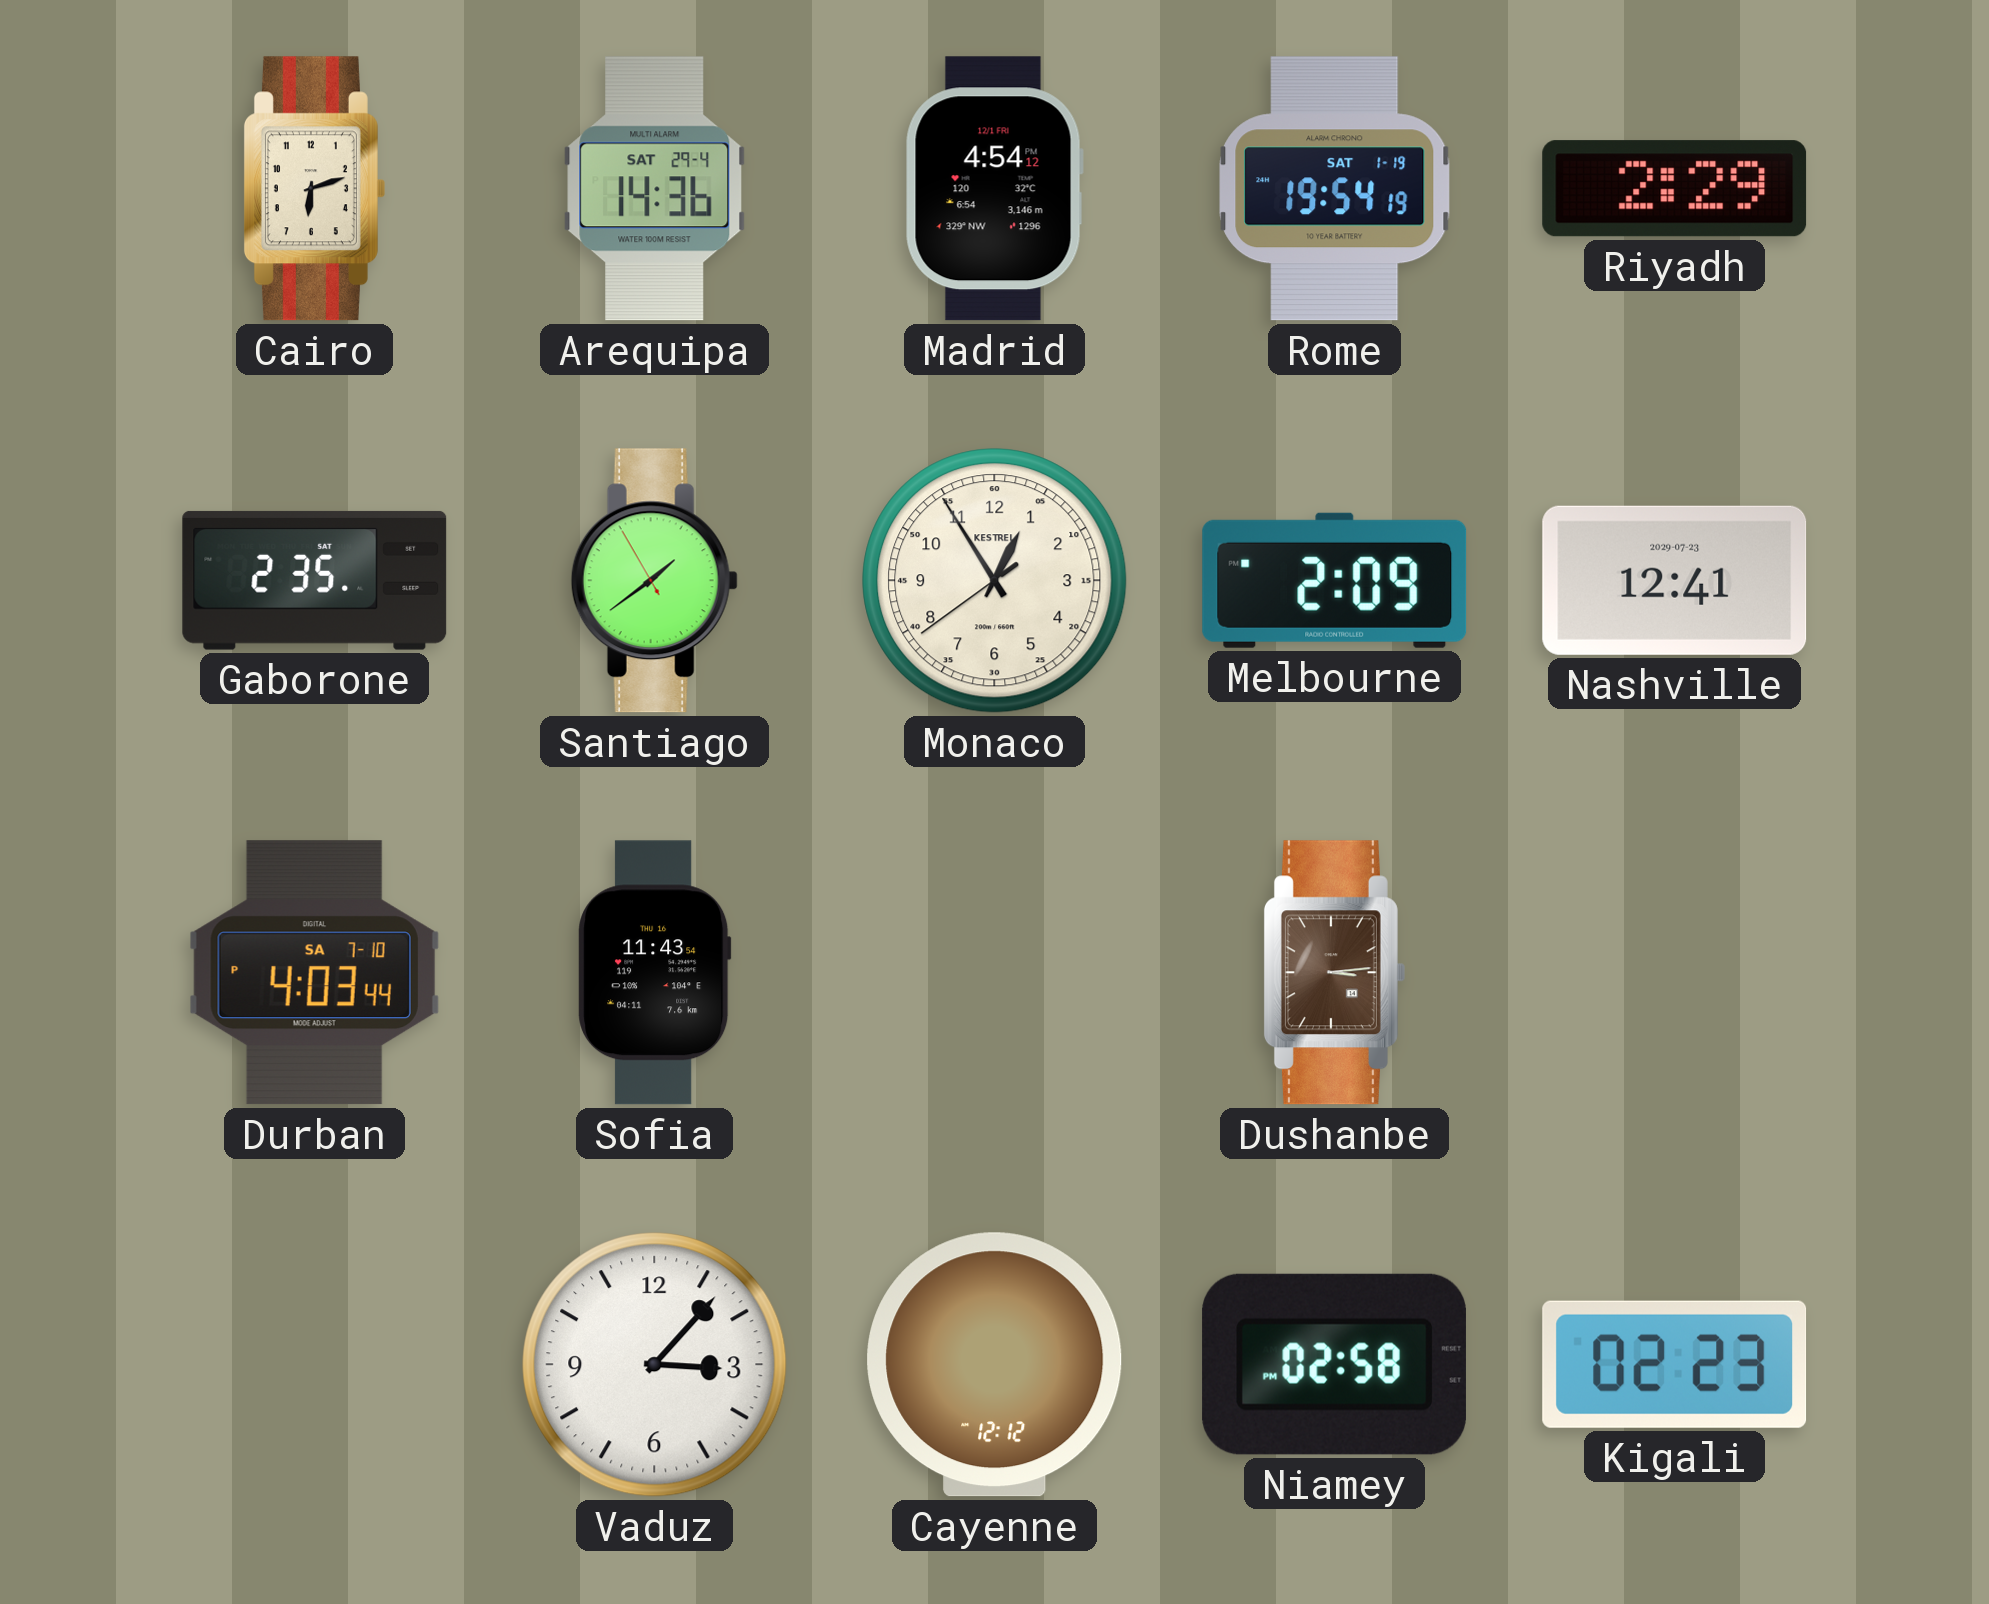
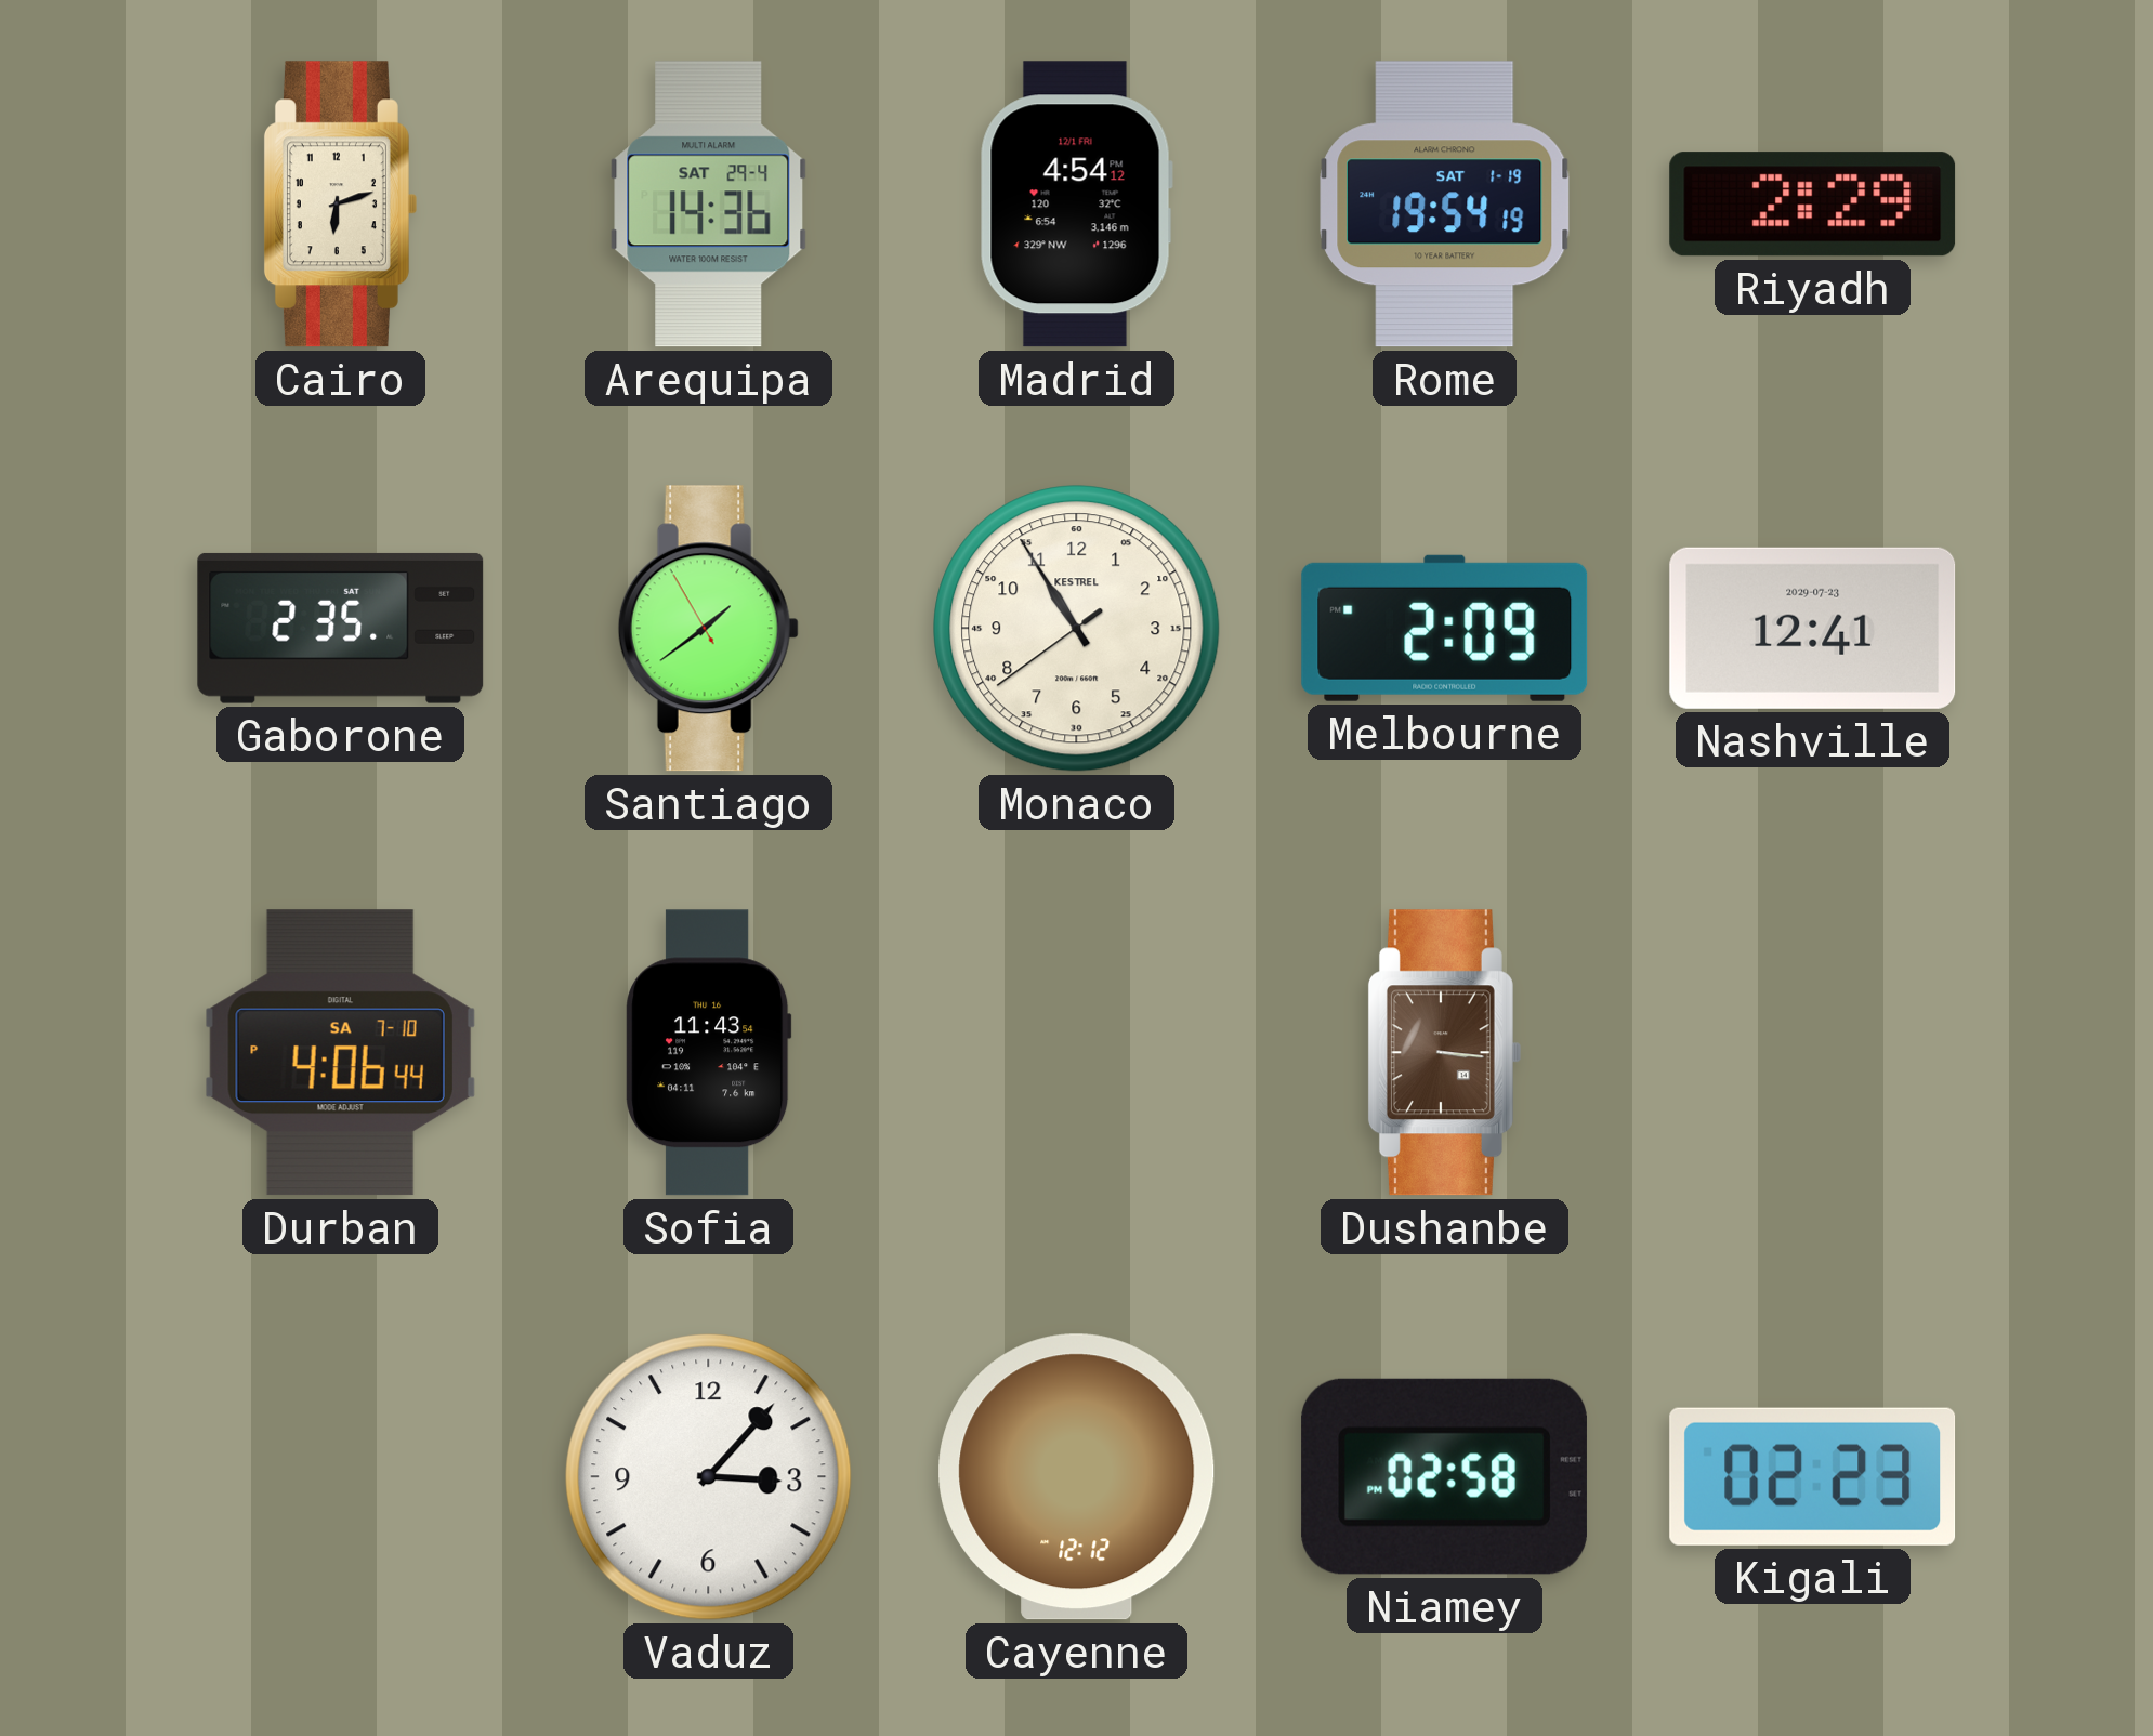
Monaco: 12:54 -> 10:54
Durban: 4:03 -> 4:06
Dushanbe: 3:14 -> 3:16
